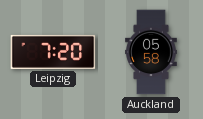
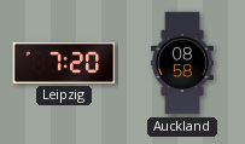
Auckland: 05:58 -> 08:58
